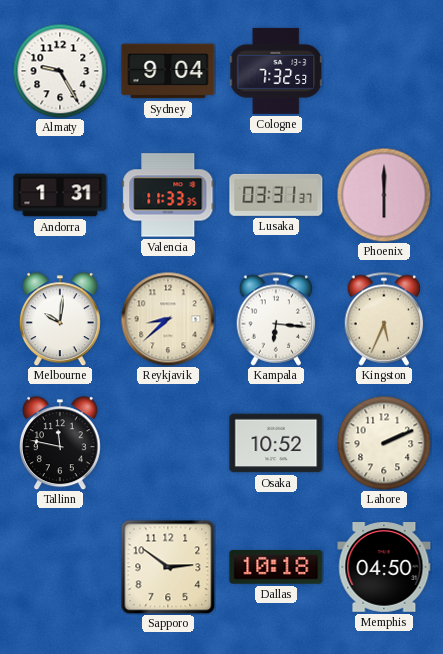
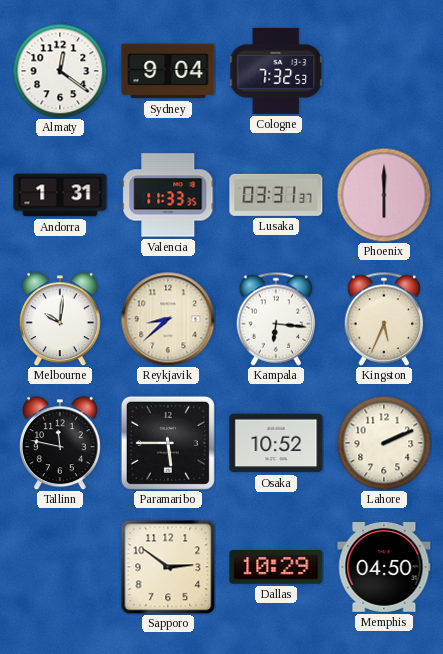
Almaty: 9:25 -> 12:21
Paramaribo: none -> 5:45
Dallas: 10:18 -> 10:29
